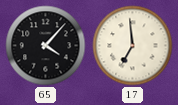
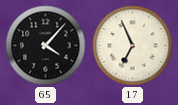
17: 6:59 -> 6:56
